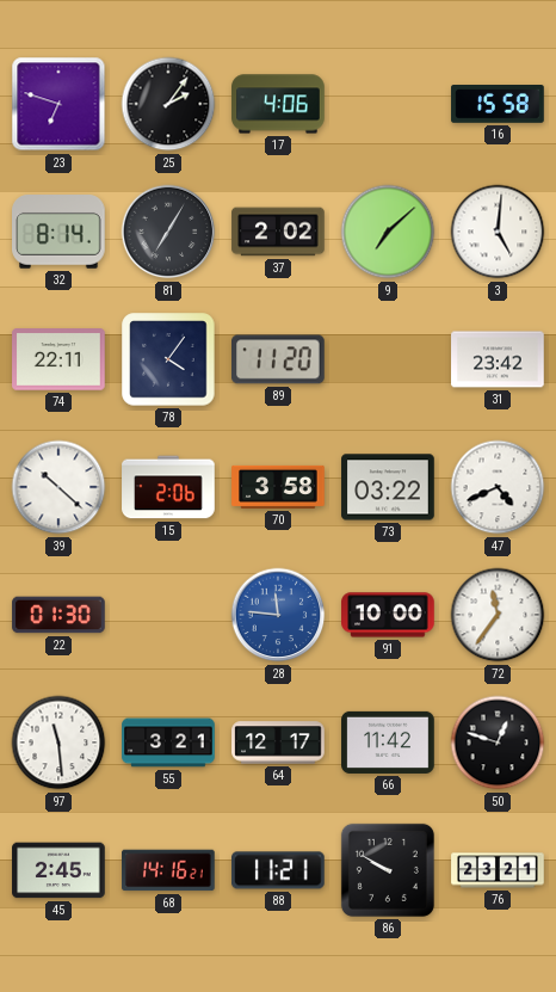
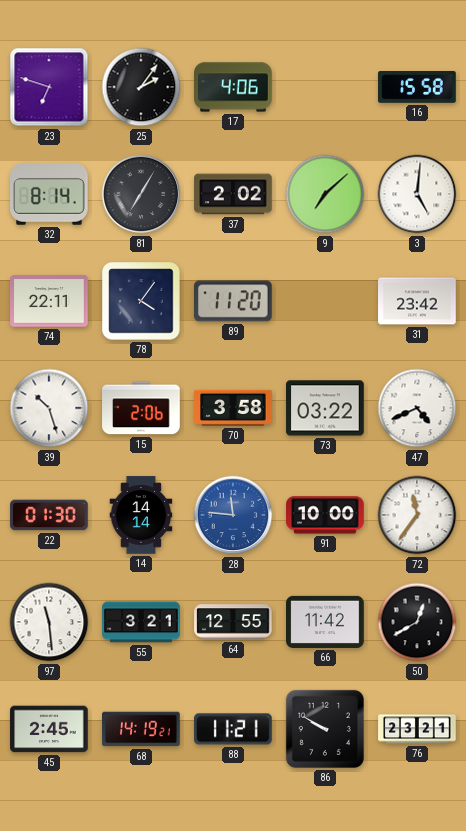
39: 10:22 -> 10:27
14: none -> 14:14
64: 12:17 -> 12:55
50: 12:48 -> 12:40
68: 14:16 -> 14:19
